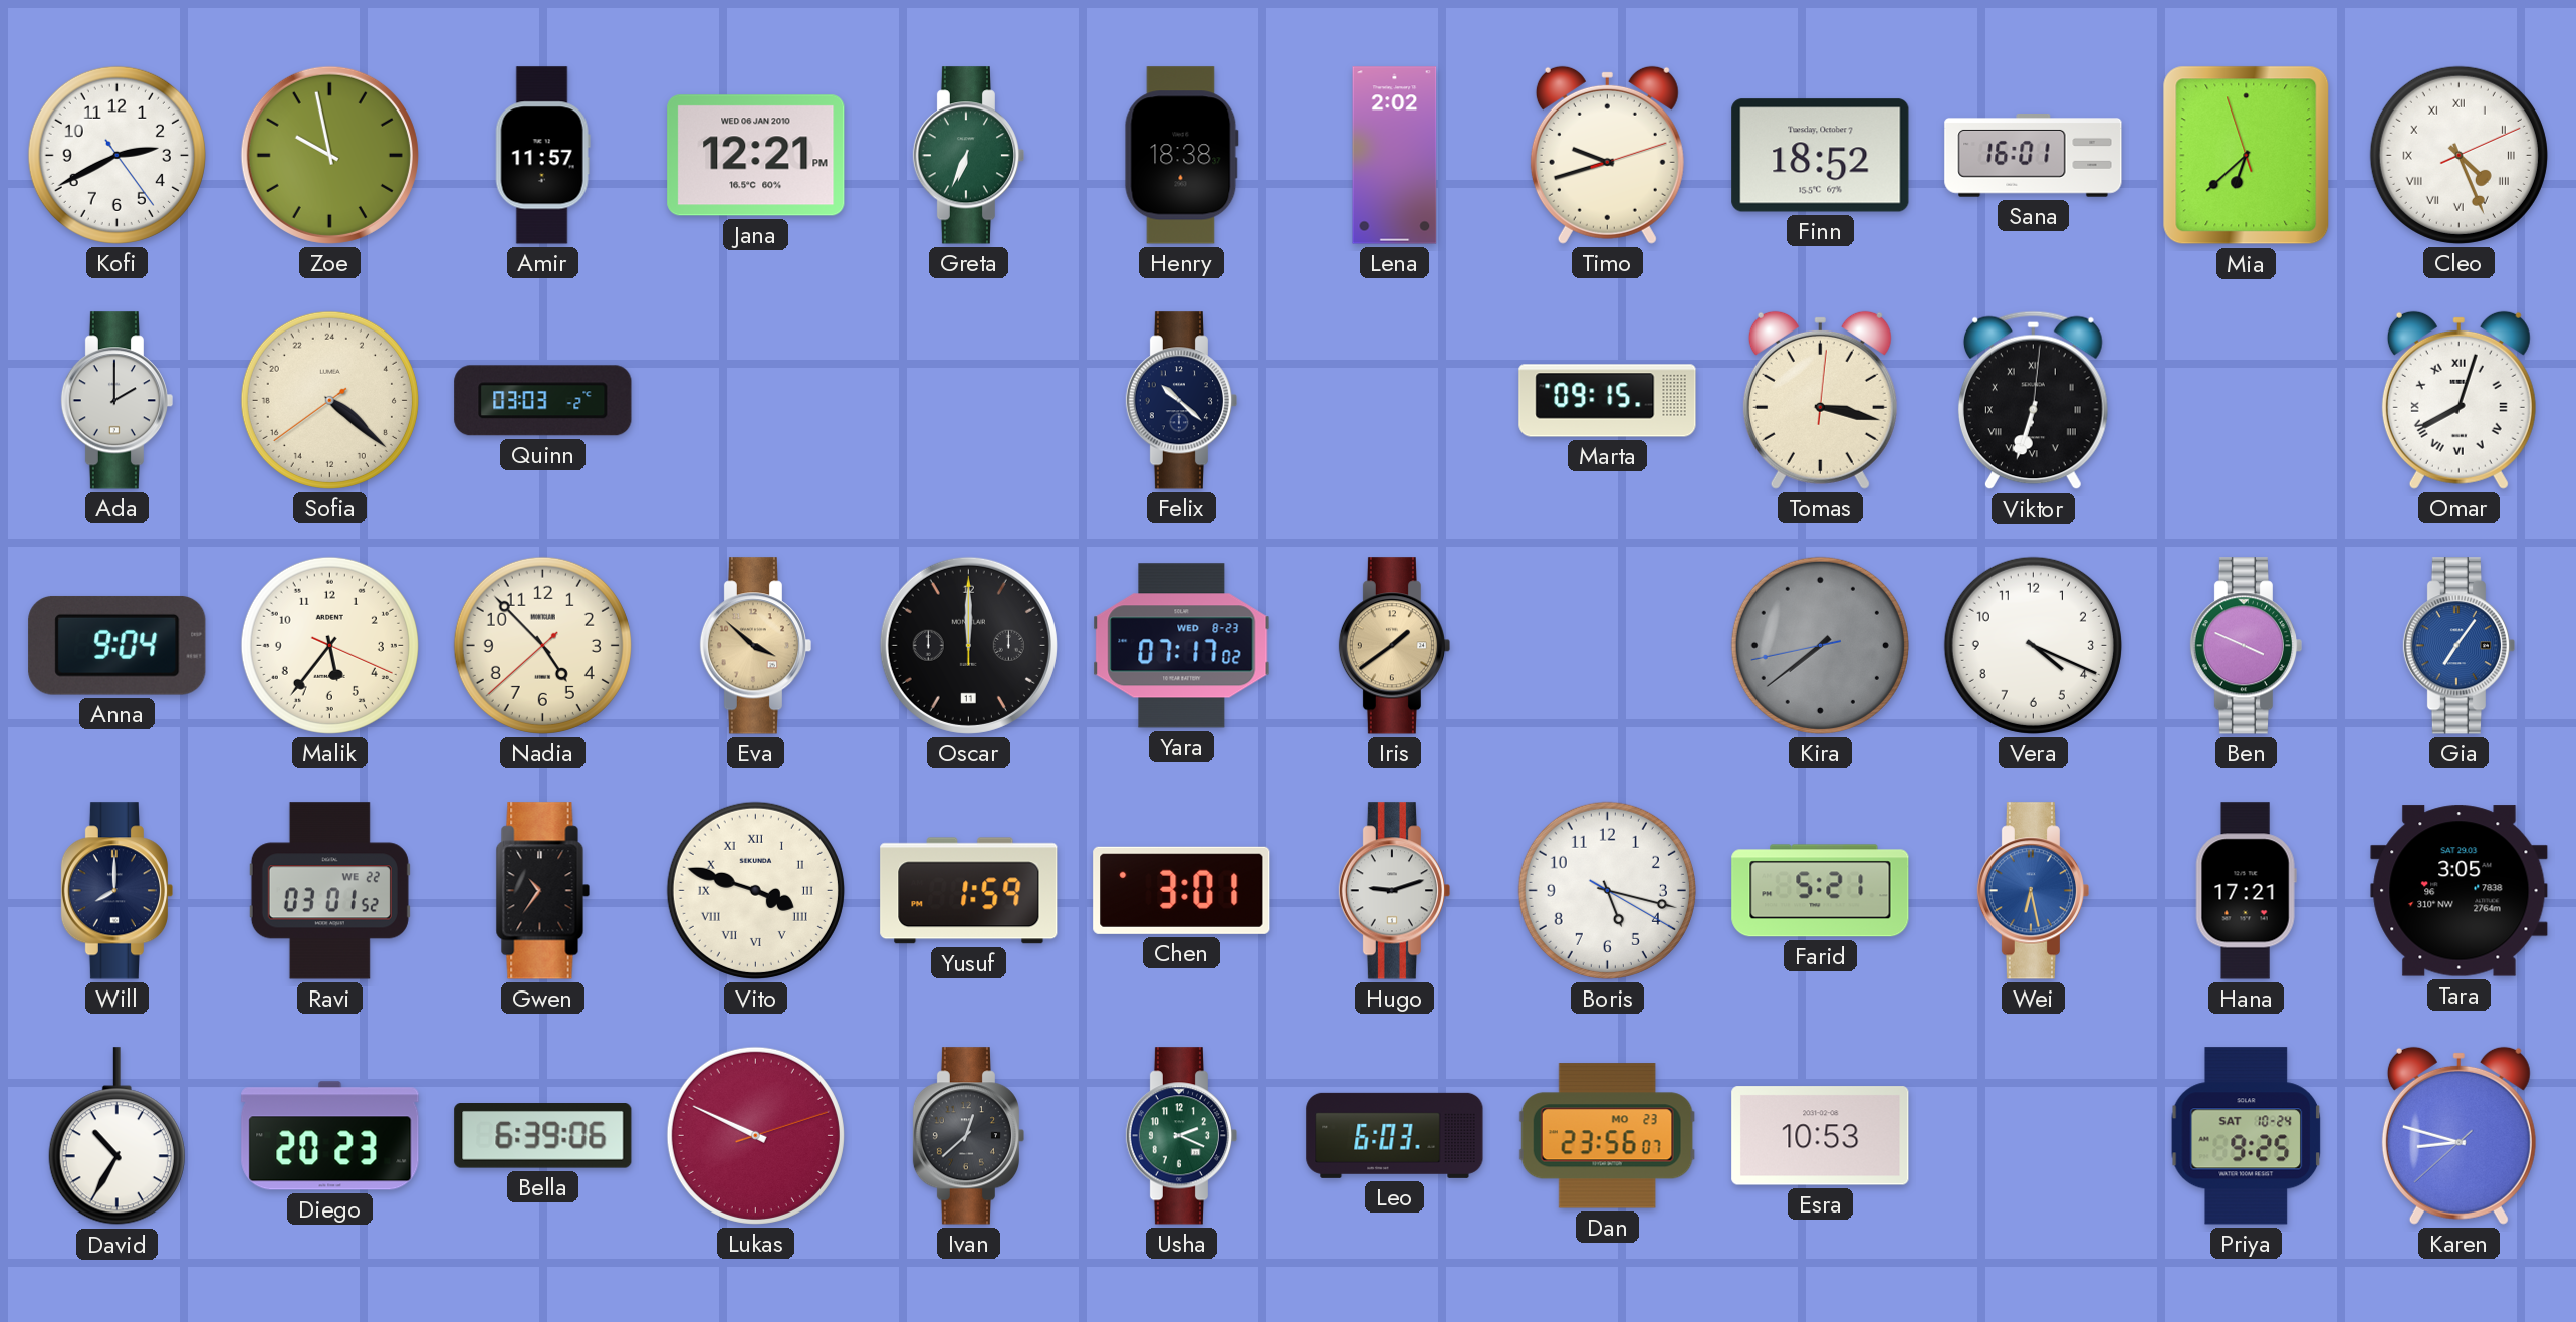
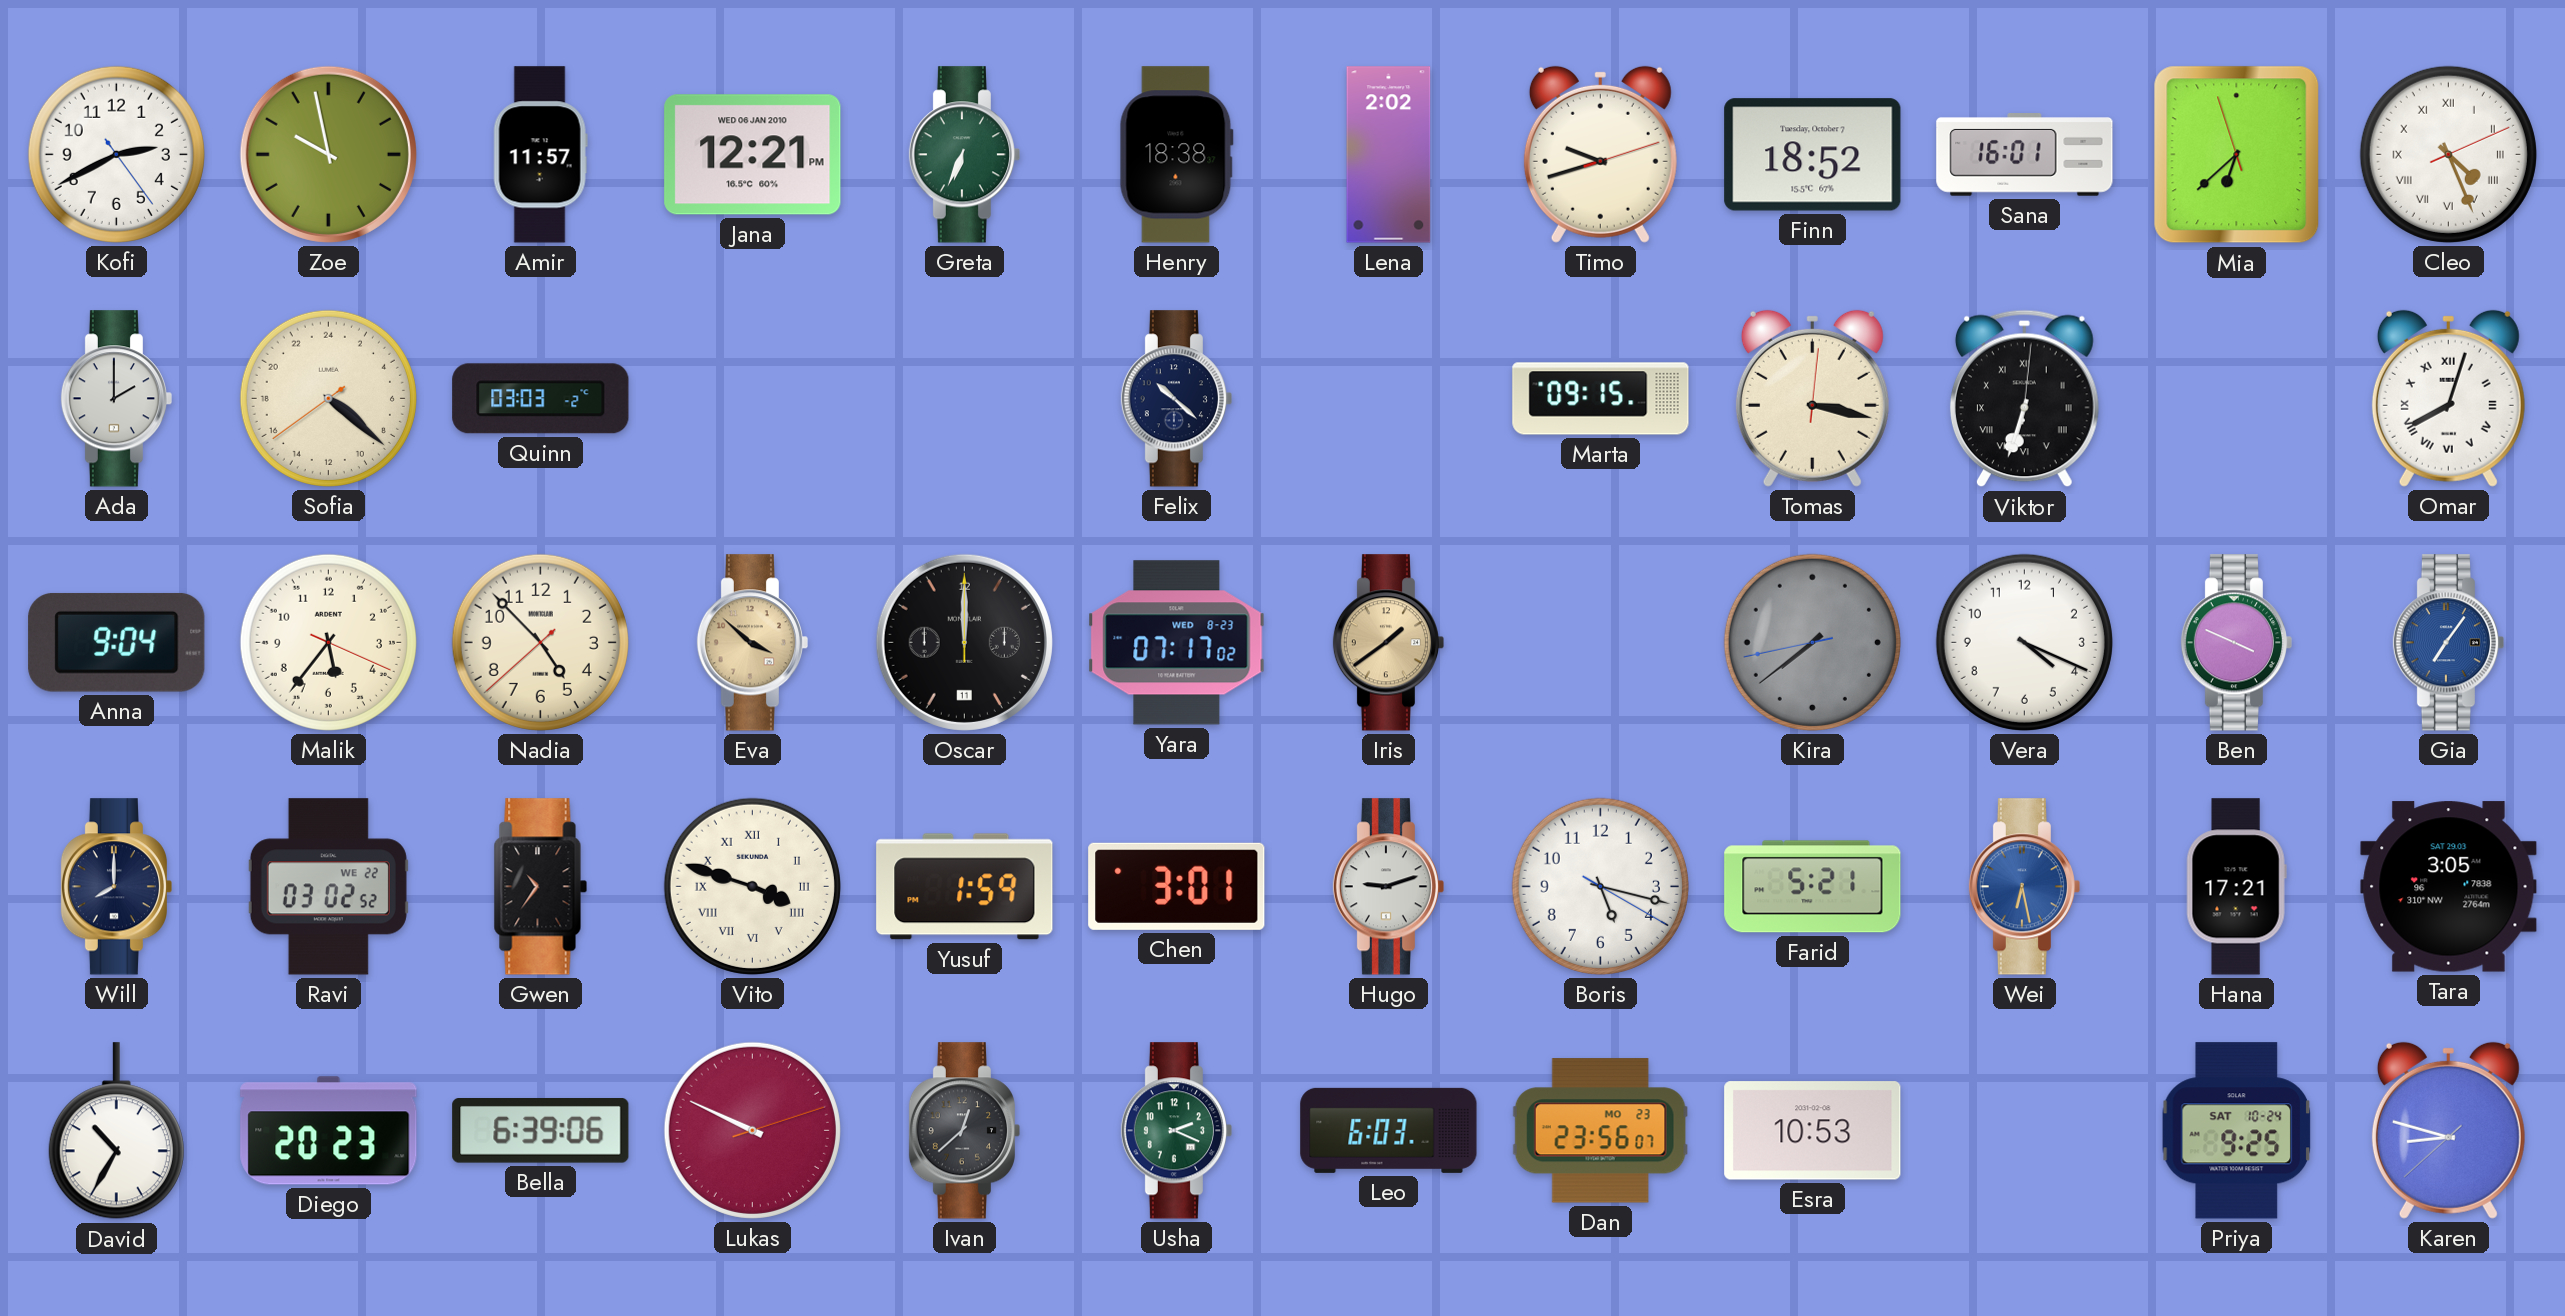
Ravi: 03:01 -> 03:02
